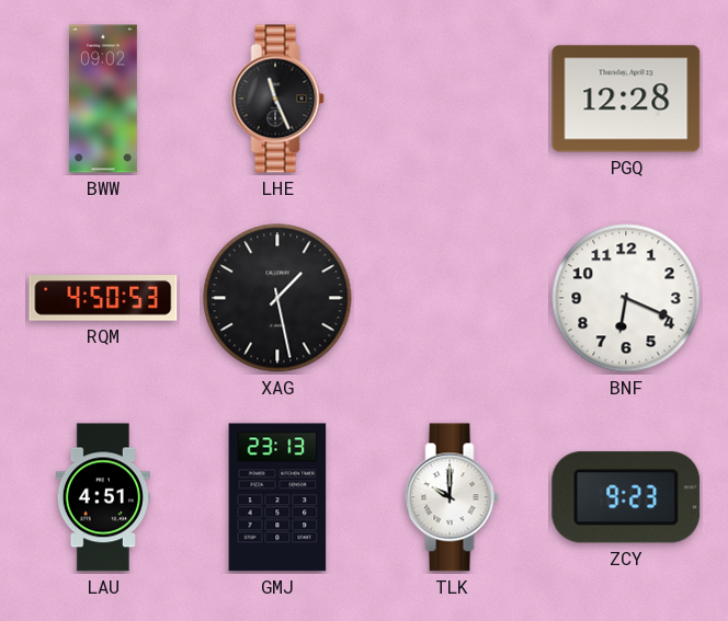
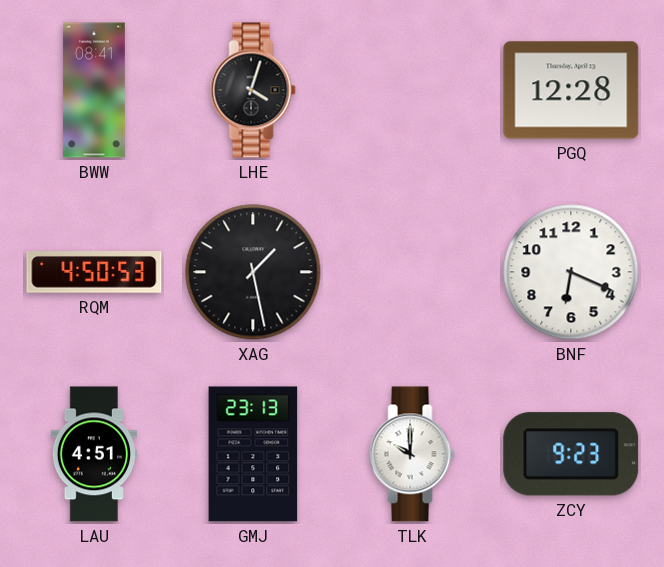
BWW: 09:02 -> 08:41
LHE: 11:26 -> 4:03
